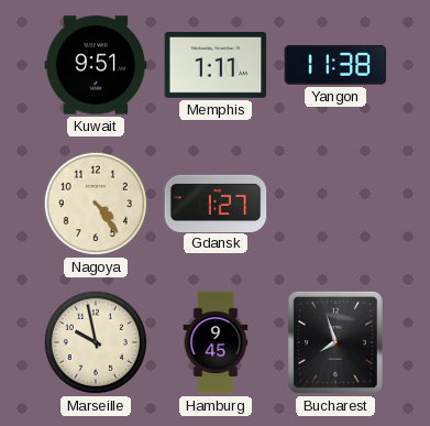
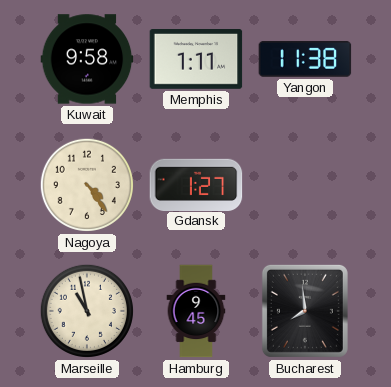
Kuwait: 9:51 -> 9:58
Marseille: 9:58 -> 10:58
Bucharest: 7:57 -> 7:59
